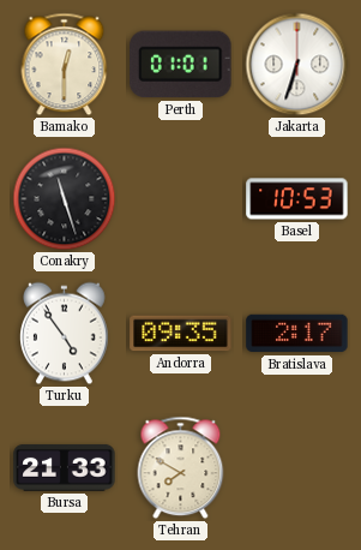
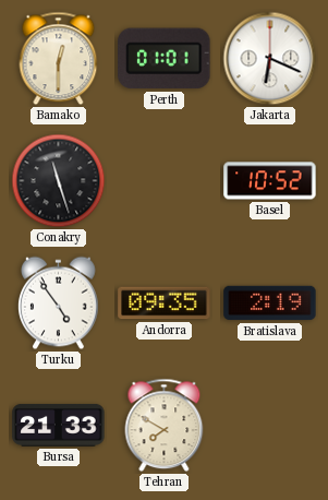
Jakarta: 6:33 -> 6:19
Basel: 10:53 -> 10:52
Bratislava: 2:17 -> 2:19
